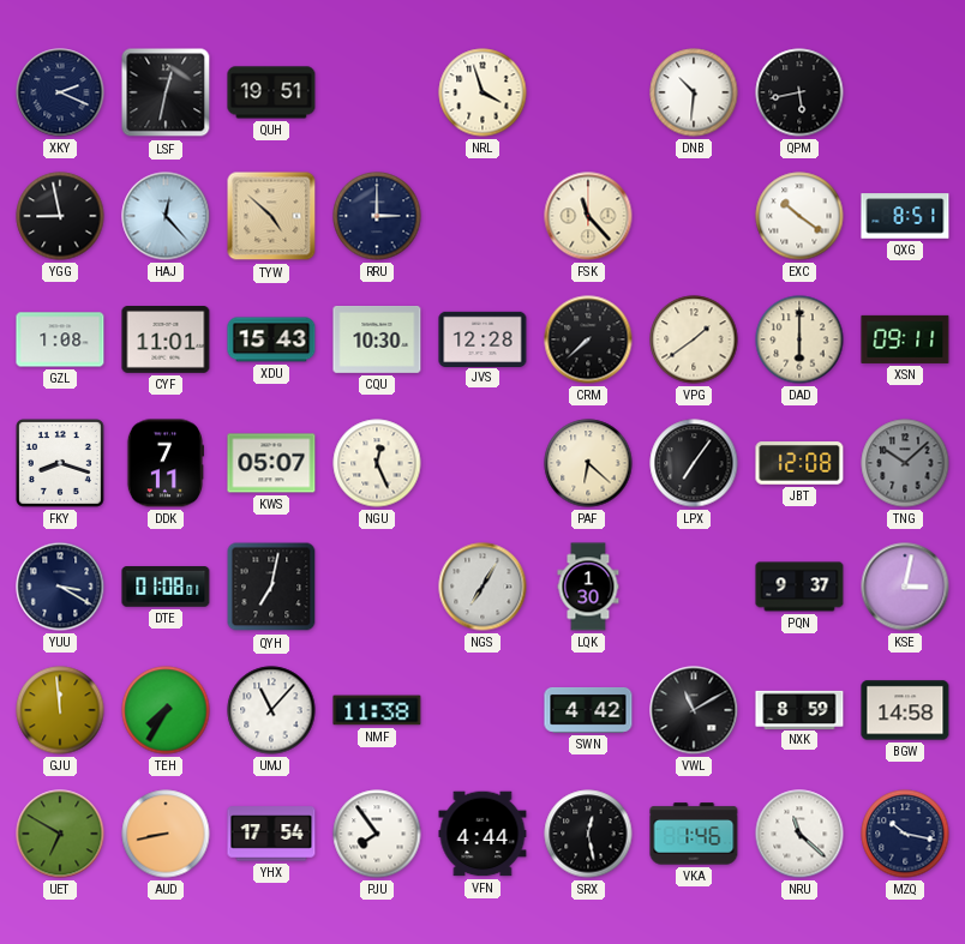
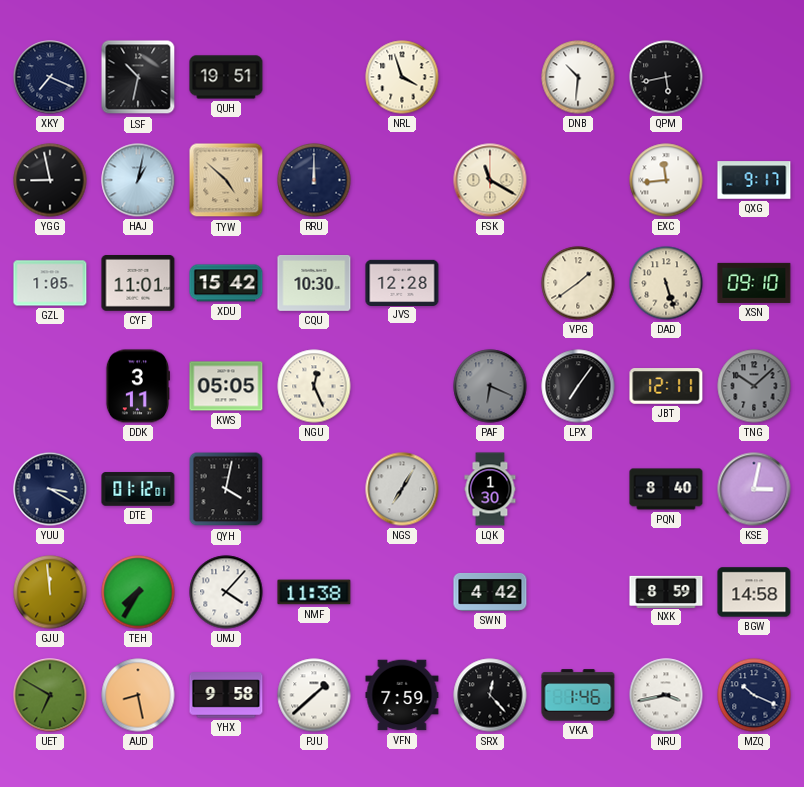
XKY: 2:19 -> 7:19
LSF: 12:32 -> 10:32
HAJ: 12:23 -> 1:02
RRU: 3:00 -> 12:00
FSK: 11:23 -> 11:20
EXC: 10:21 -> 11:44
QXG: 8:51 -> 9:17
GZL: 1:08 -> 1:05
XDU: 15:43 -> 15:42
CRM: 7:38 -> none
DAD: 6:00 -> 5:27
XSN: 09:11 -> 09:10
FKY: 8:18 -> none
DDK: 7:11 -> 3:11
KWS: 05:07 -> 05:05
PAF: 6:22 -> 6:19
PAF dial: cream -> grey
JBT: 12:08 -> 12:11
DTE: 01:08 -> 01:12
QYH: 7:02 -> 4:02
PQN: 9:37 -> 8:40
UMJ: 11:07 -> 4:07
VWL: 11:10 -> none
AUD: 8:43 -> 8:28
YHX: 17:54 -> 9:58
PJU: 7:54 -> 1:38
VFN: 4:44 -> 7:59
SRX: 12:28 -> 12:23
NRU: 11:22 -> 3:43
MZQ: 10:17 -> 10:19
